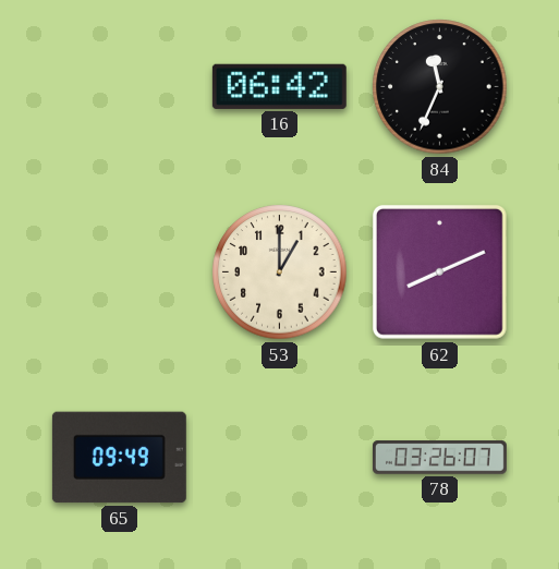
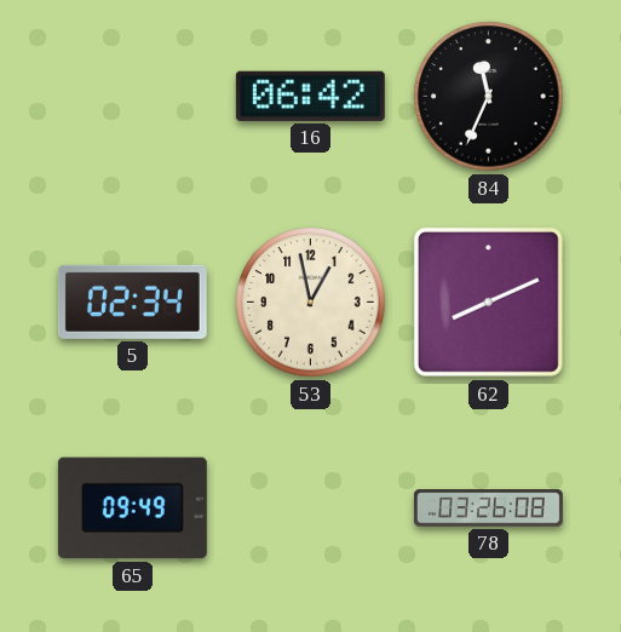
5: none -> 02:34
53: 1:00 -> 12:58
78: 03:26:07 -> 03:26:08
